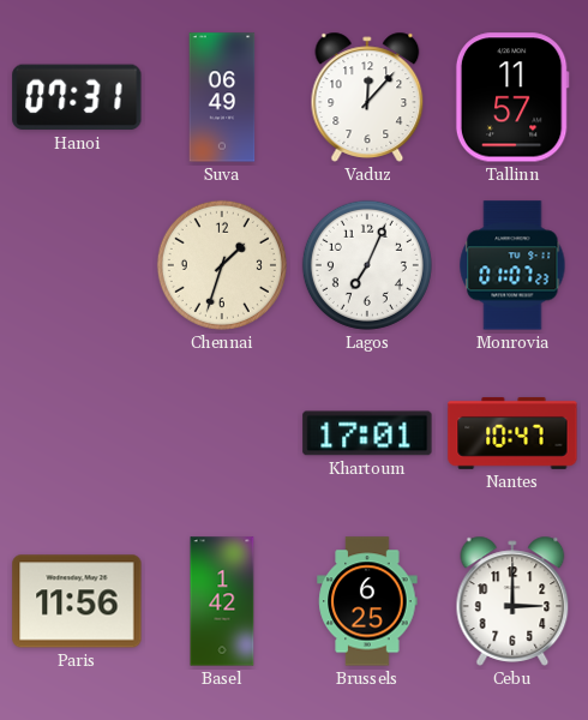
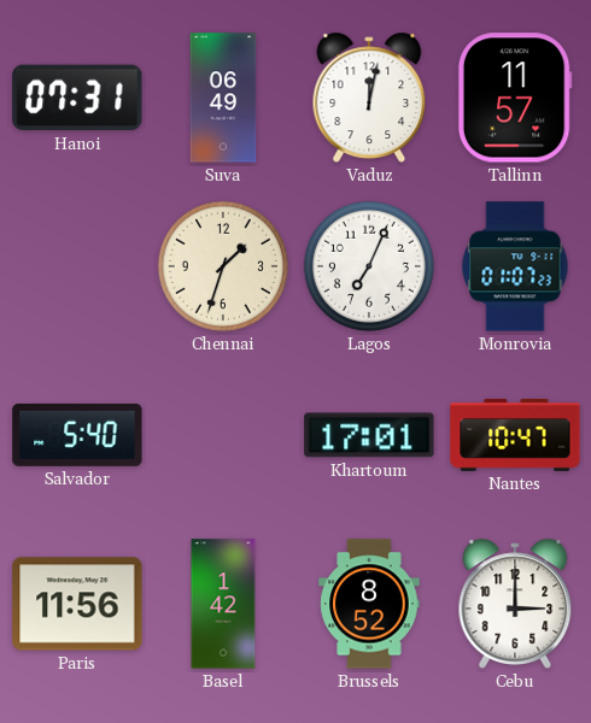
Vaduz: 12:07 -> 12:02
Salvador: none -> 5:40
Brussels: 6:25 -> 8:52
